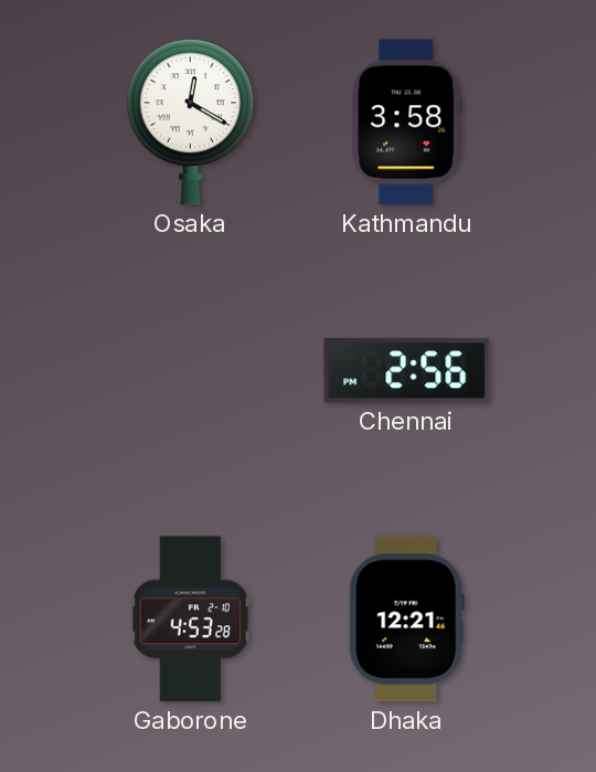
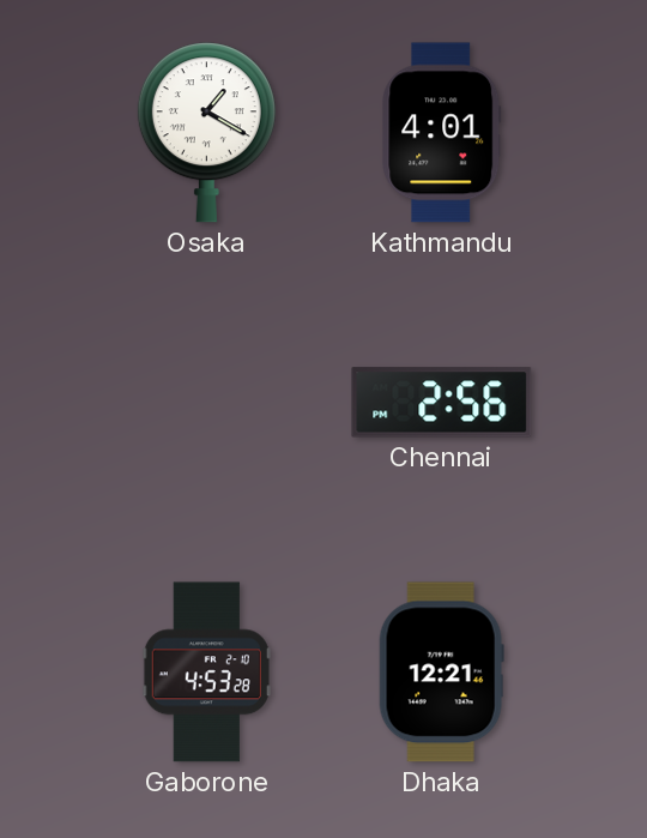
Osaka: 12:20 -> 1:20
Kathmandu: 3:58 -> 4:01
